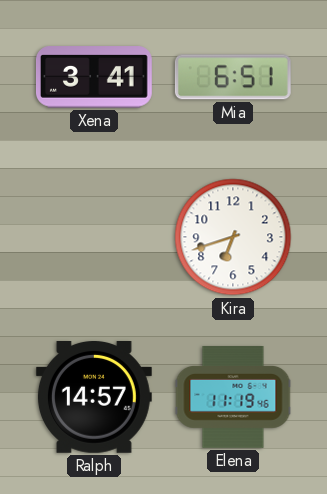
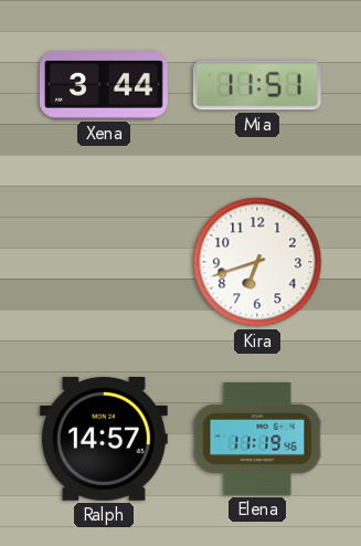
Xena: 3:41 -> 3:44
Mia: 6:51 -> 11:51
